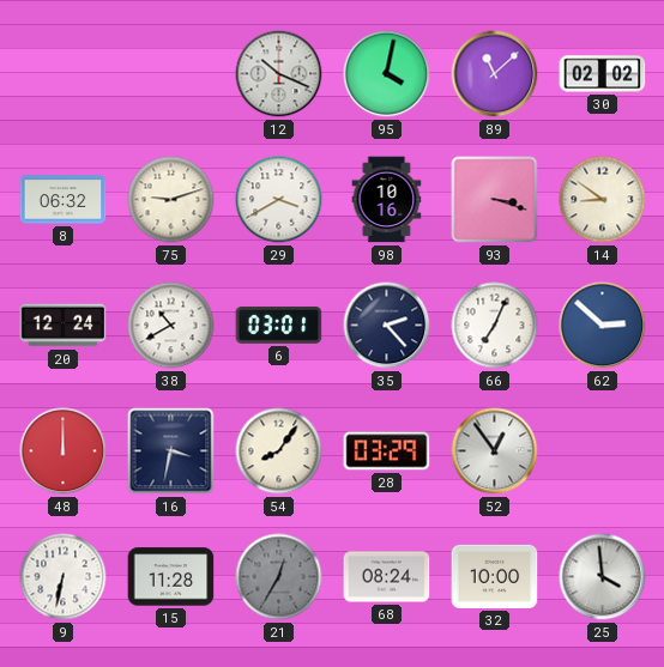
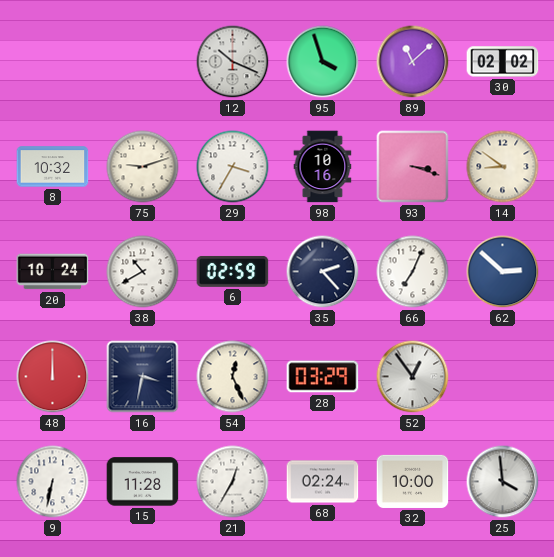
95: 4:02 -> 3:57
8: 06:32 -> 10:32
29: 3:40 -> 3:35
20: 12:24 -> 10:24
6: 03:01 -> 02:59
54: 8:06 -> 12:26
21 dial: grey -> white
68: 08:24 -> 02:24
